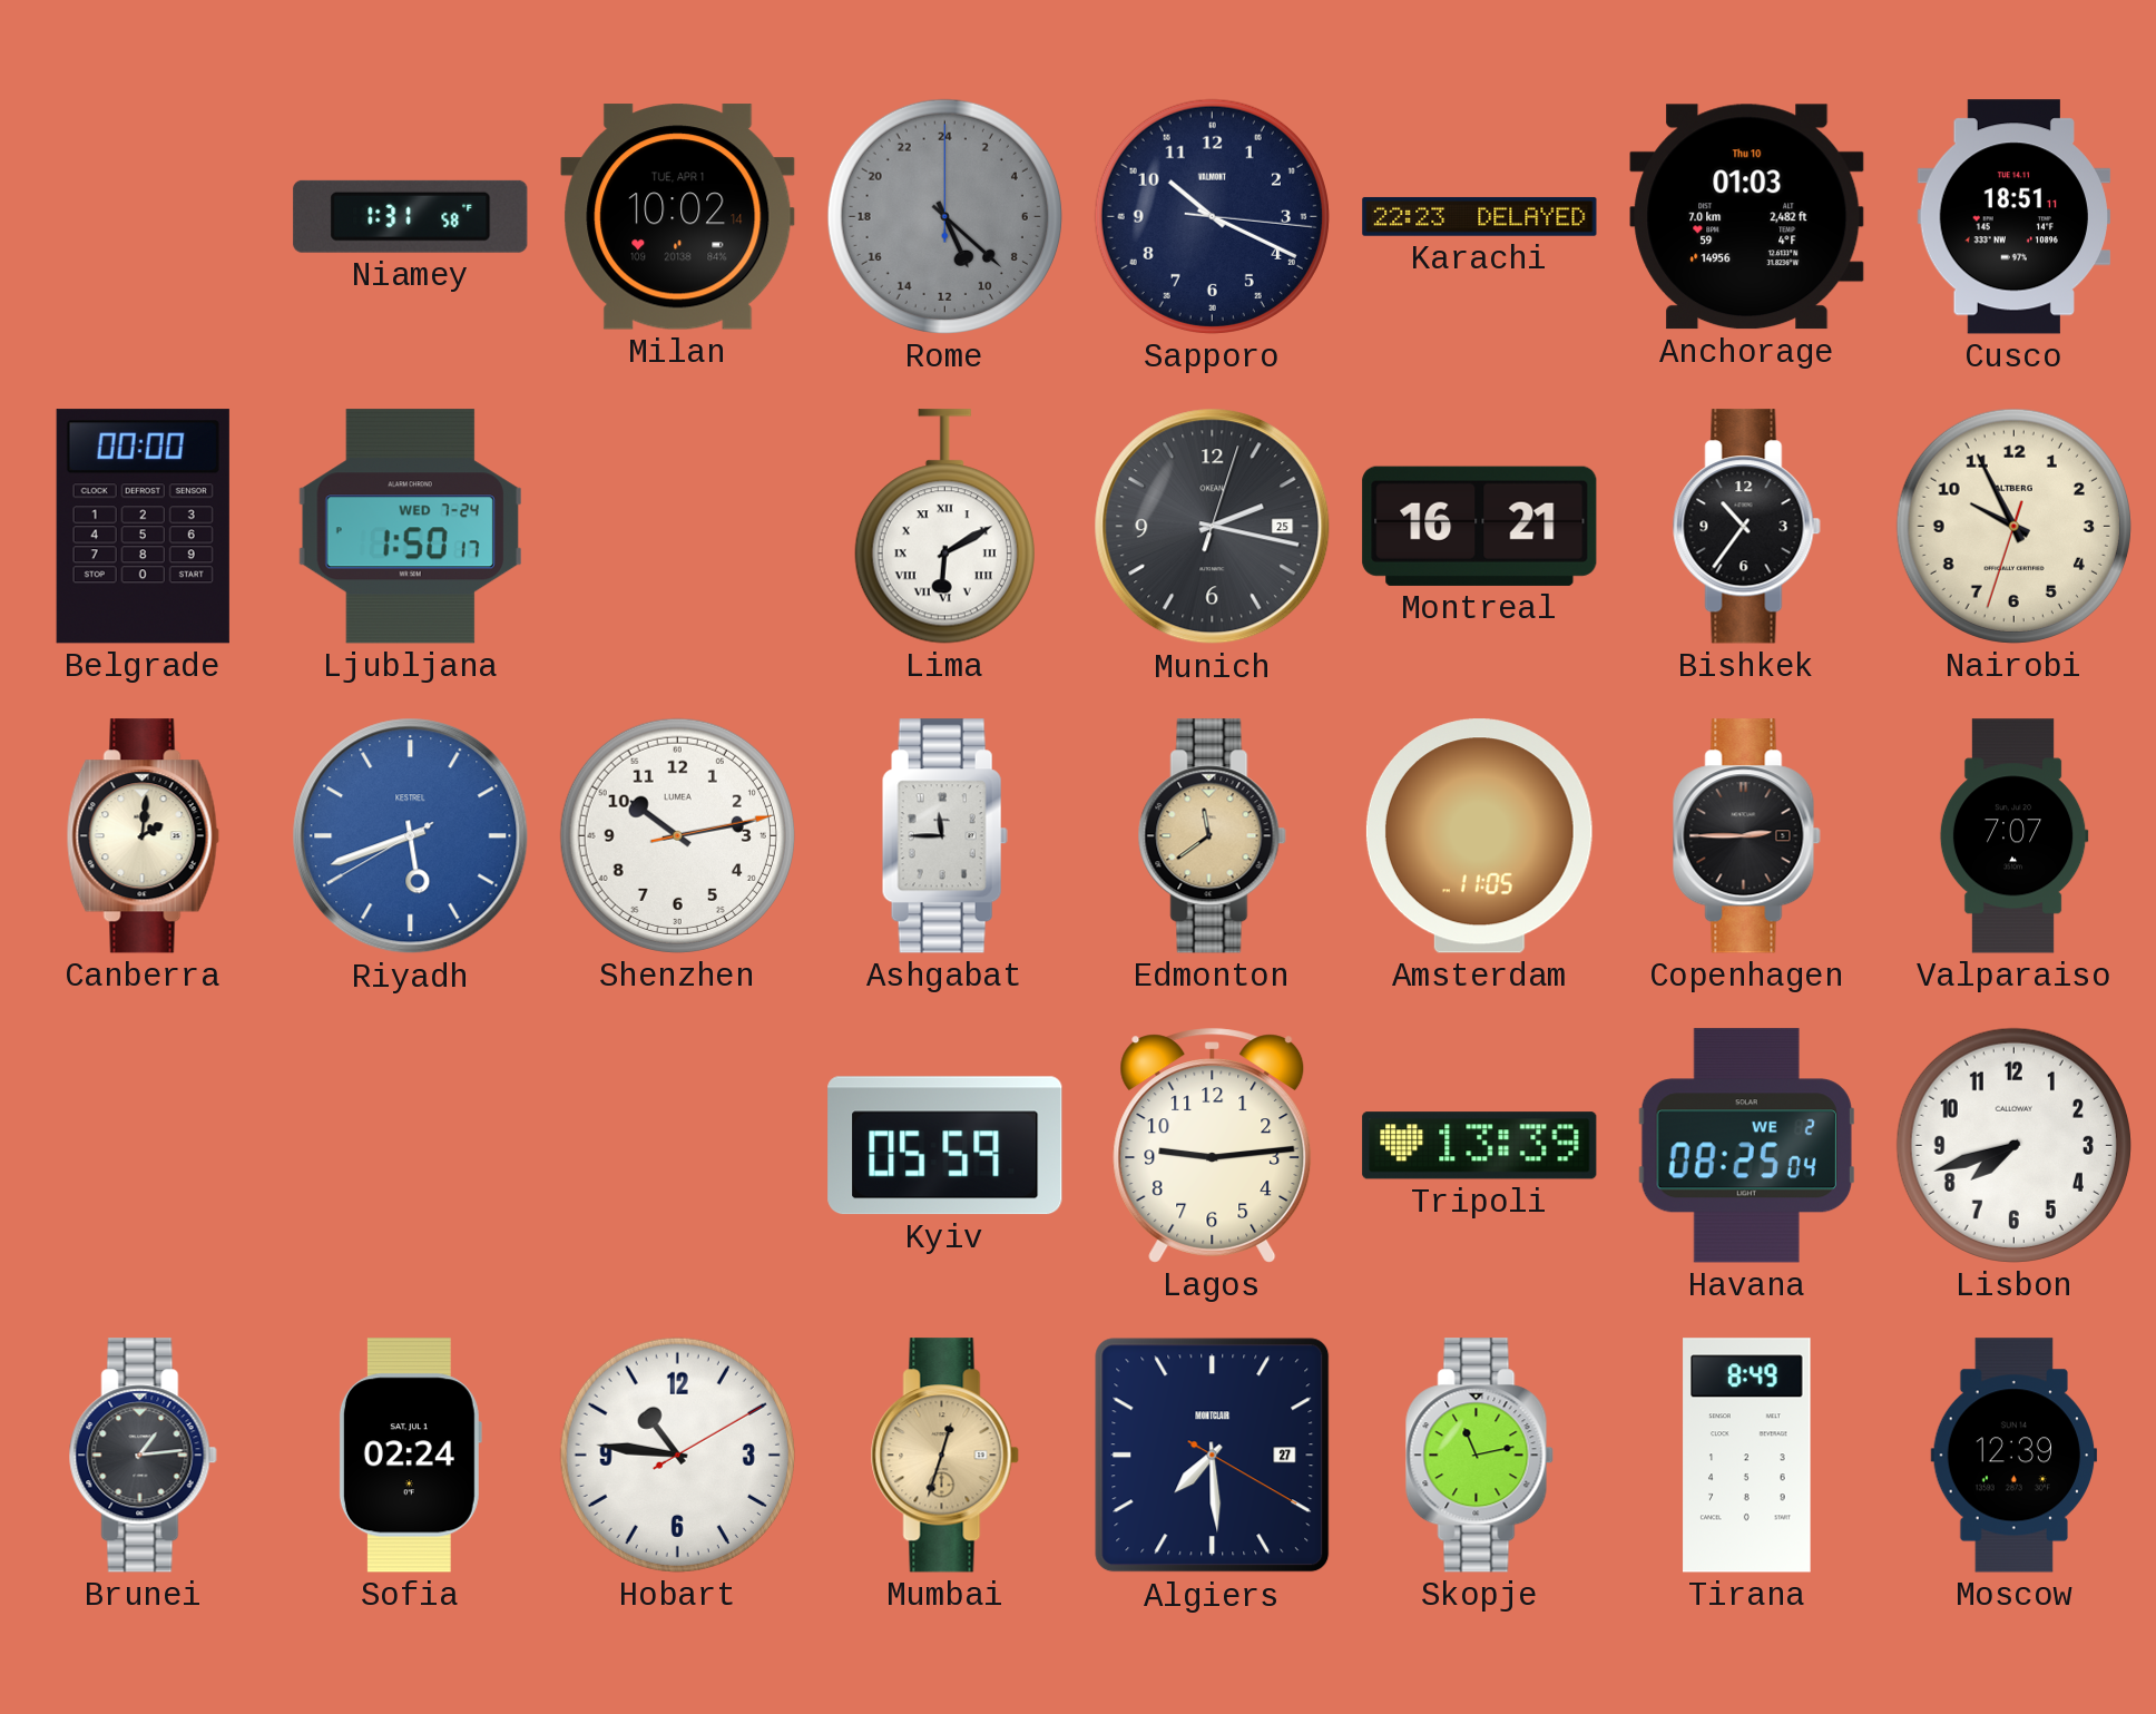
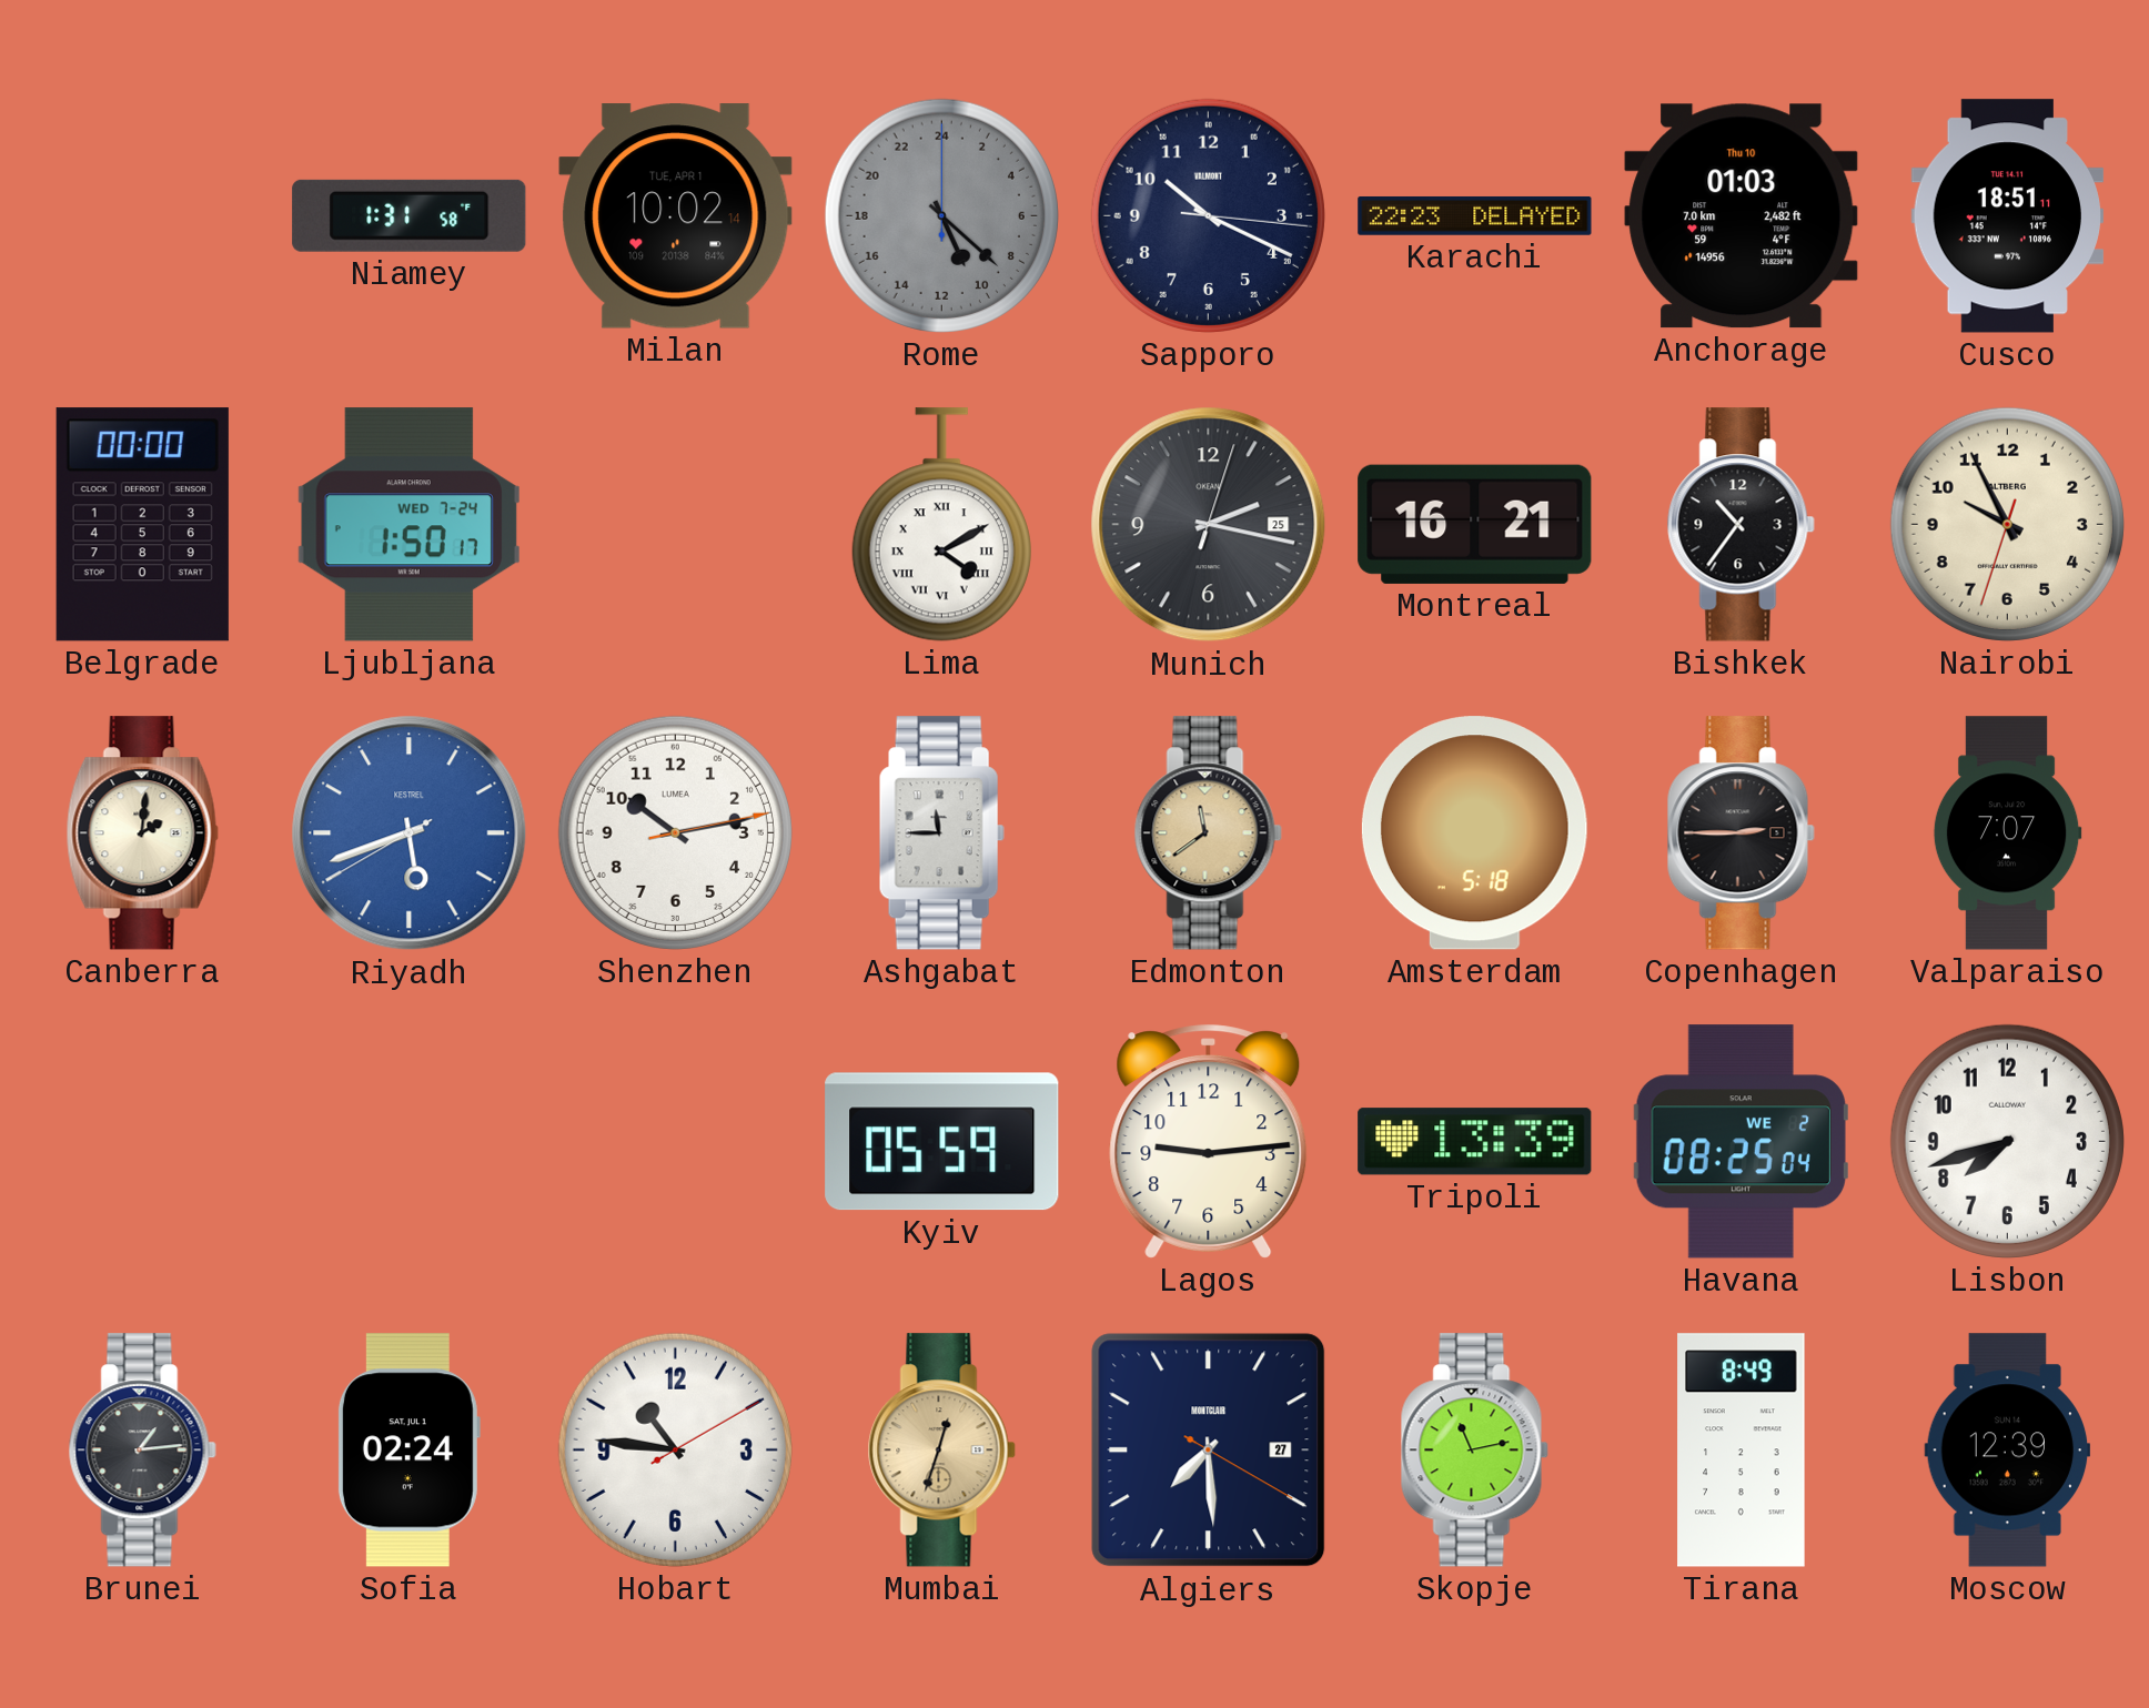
Lima: 6:10 -> 4:10
Amsterdam: 11:05 -> 5:18
